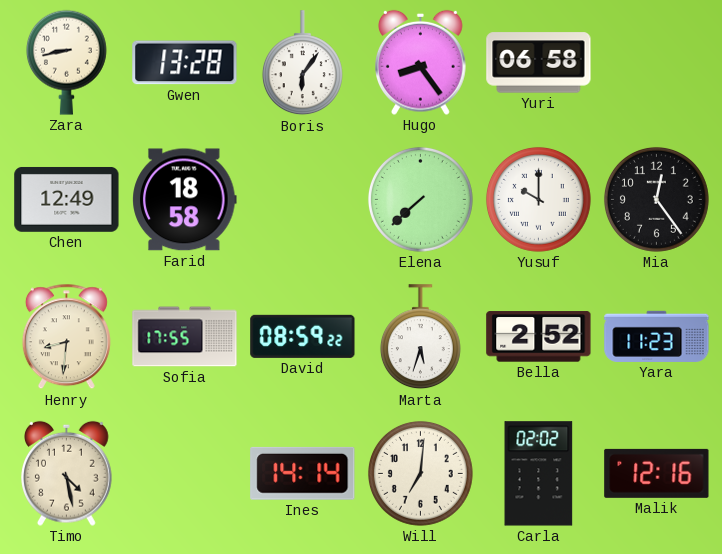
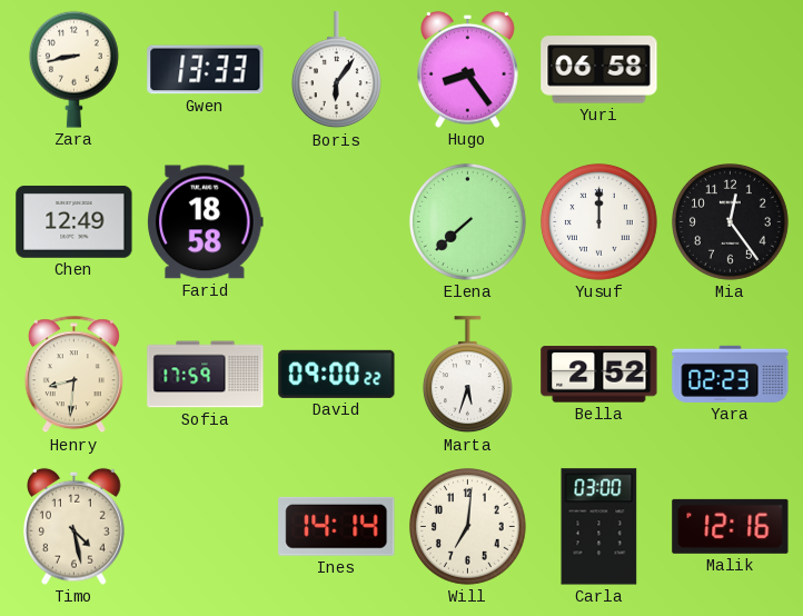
Gwen: 13:28 -> 13:33
Yusuf: 10:00 -> 12:00
Sofia: 17:55 -> 17:59
David: 08:59 -> 09:00
Yara: 11:23 -> 02:23
Carla: 02:02 -> 03:00
